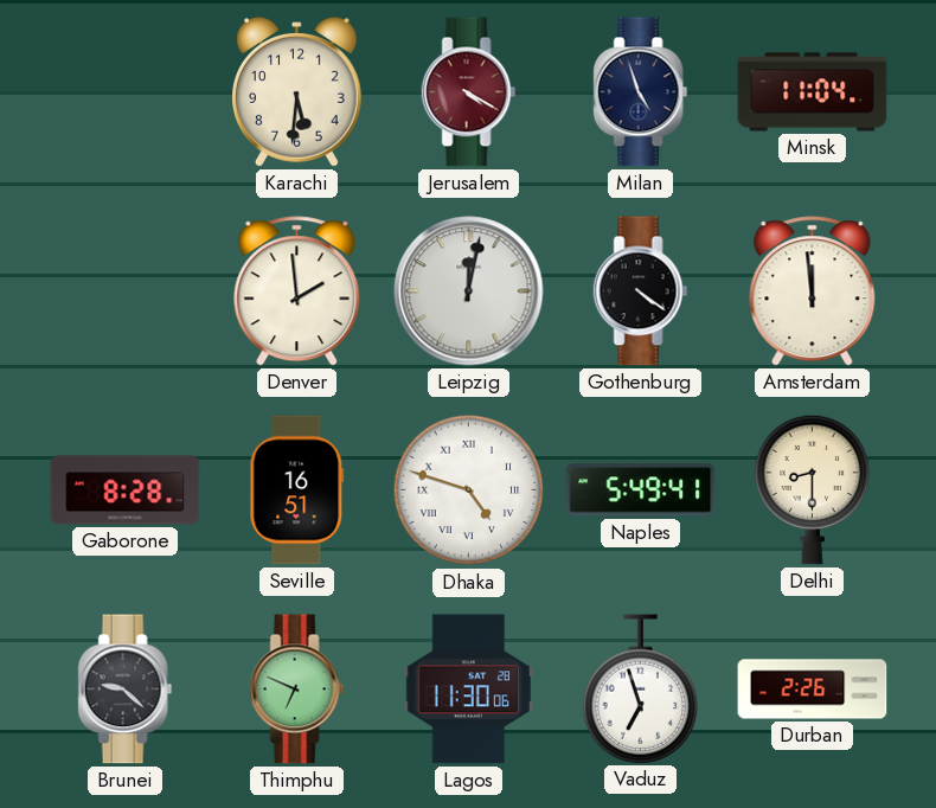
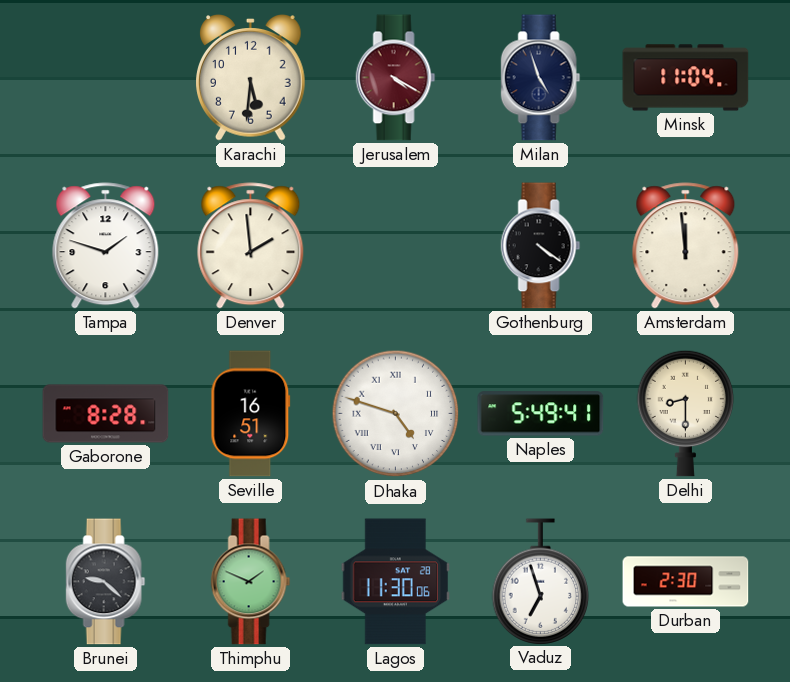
Tampa: none -> 1:48
Leipzig: 12:02 -> none
Thimphu: 6:49 -> 1:49
Durban: 2:26 -> 2:30
